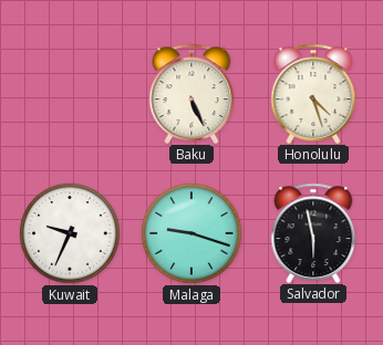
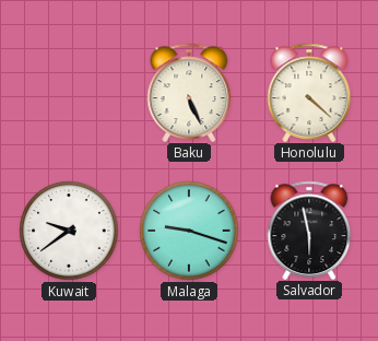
Honolulu: 4:27 -> 4:22
Kuwait: 9:34 -> 9:39
